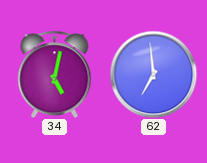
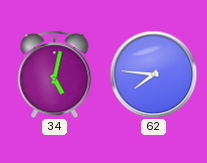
62: 6:59 -> 7:46
